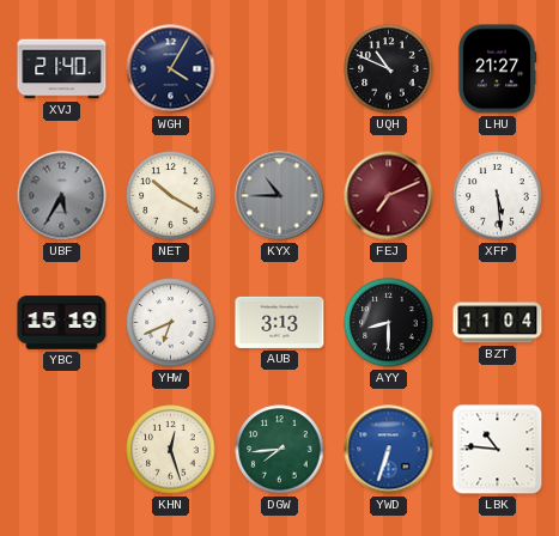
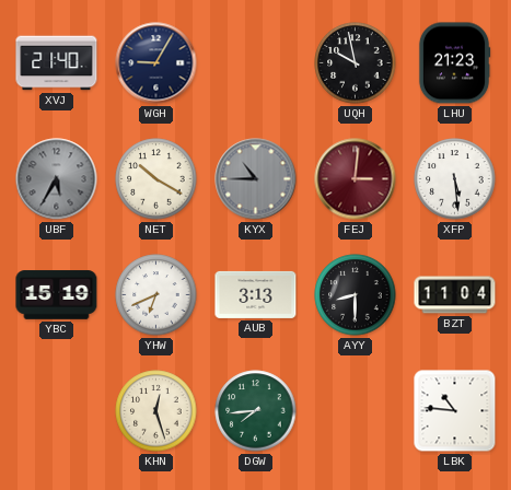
WGH: 4:05 -> 9:05
UQH: 10:49 -> 9:58
LHU: 21:27 -> 21:23
FEJ: 7:11 -> 3:01
YWD: 6:33 -> none
